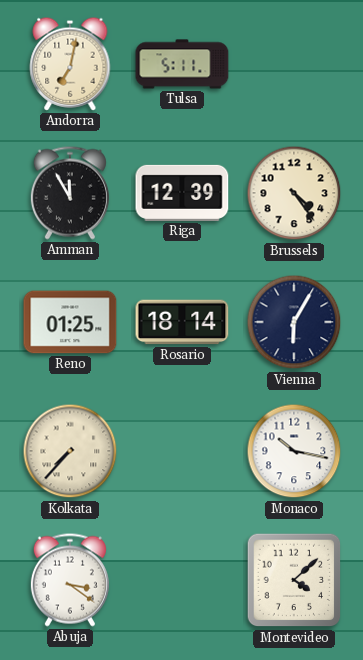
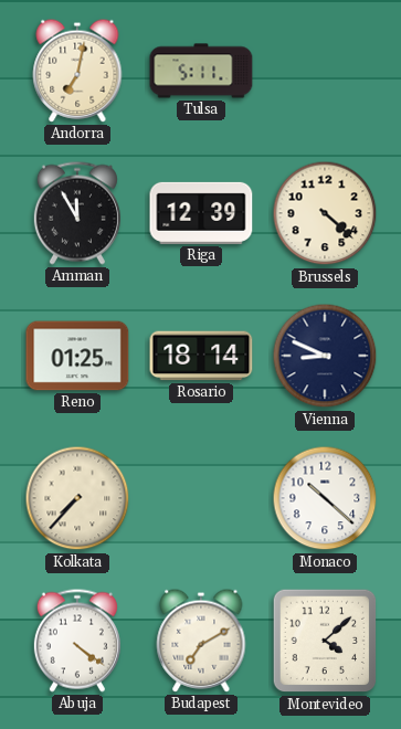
Brussels: 4:24 -> 4:22
Vienna: 6:05 -> 8:49
Monaco: 10:17 -> 10:22
Abuja: 3:21 -> 4:21
Budapest: none -> 7:10
